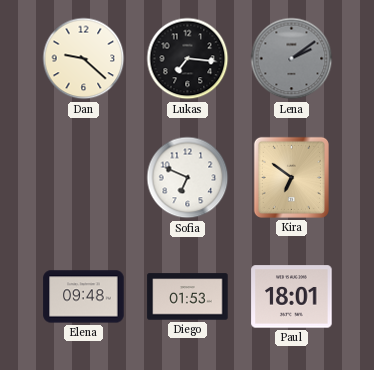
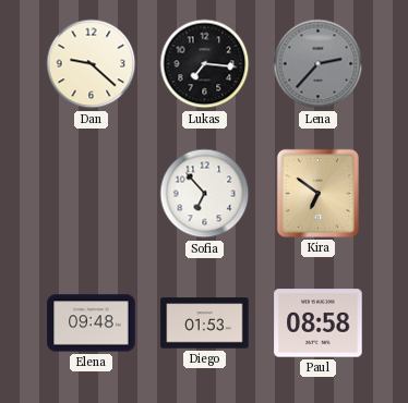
Lena: 2:09 -> 2:37
Sofia: 6:49 -> 6:53
Paul: 18:01 -> 08:58
